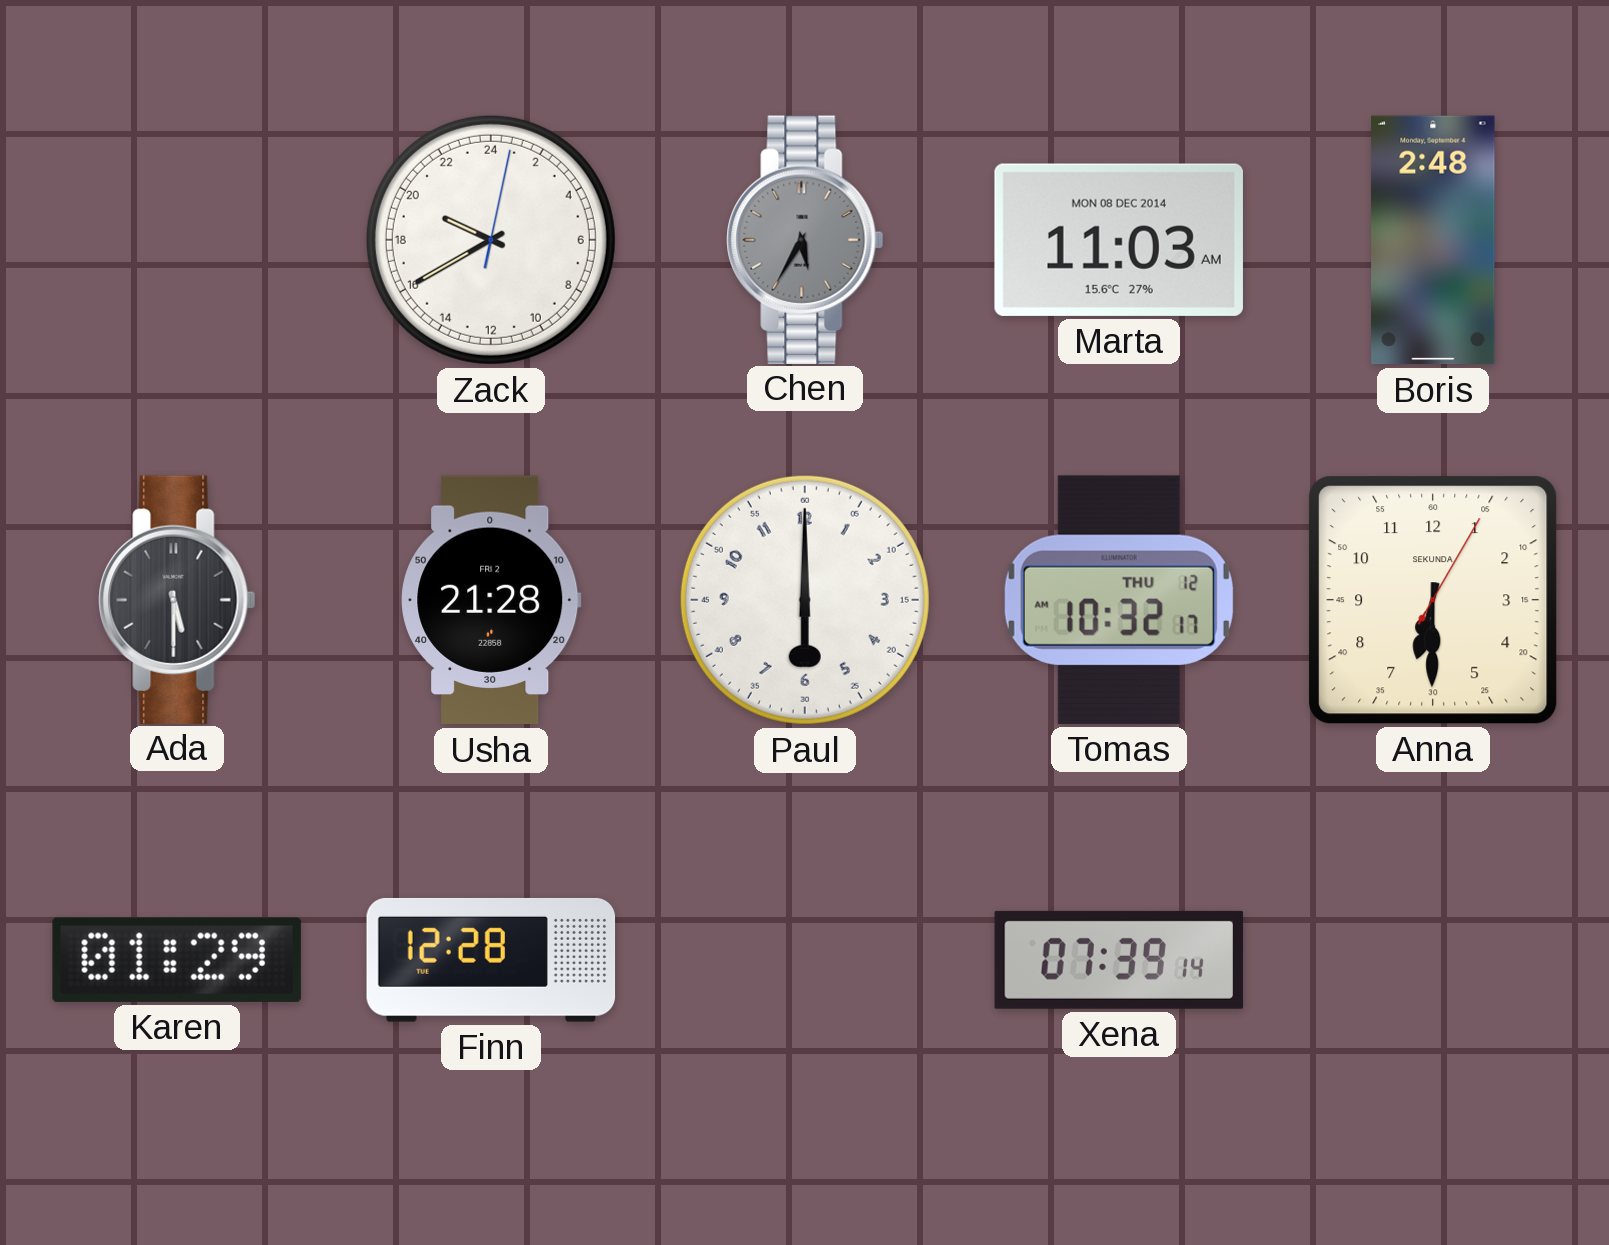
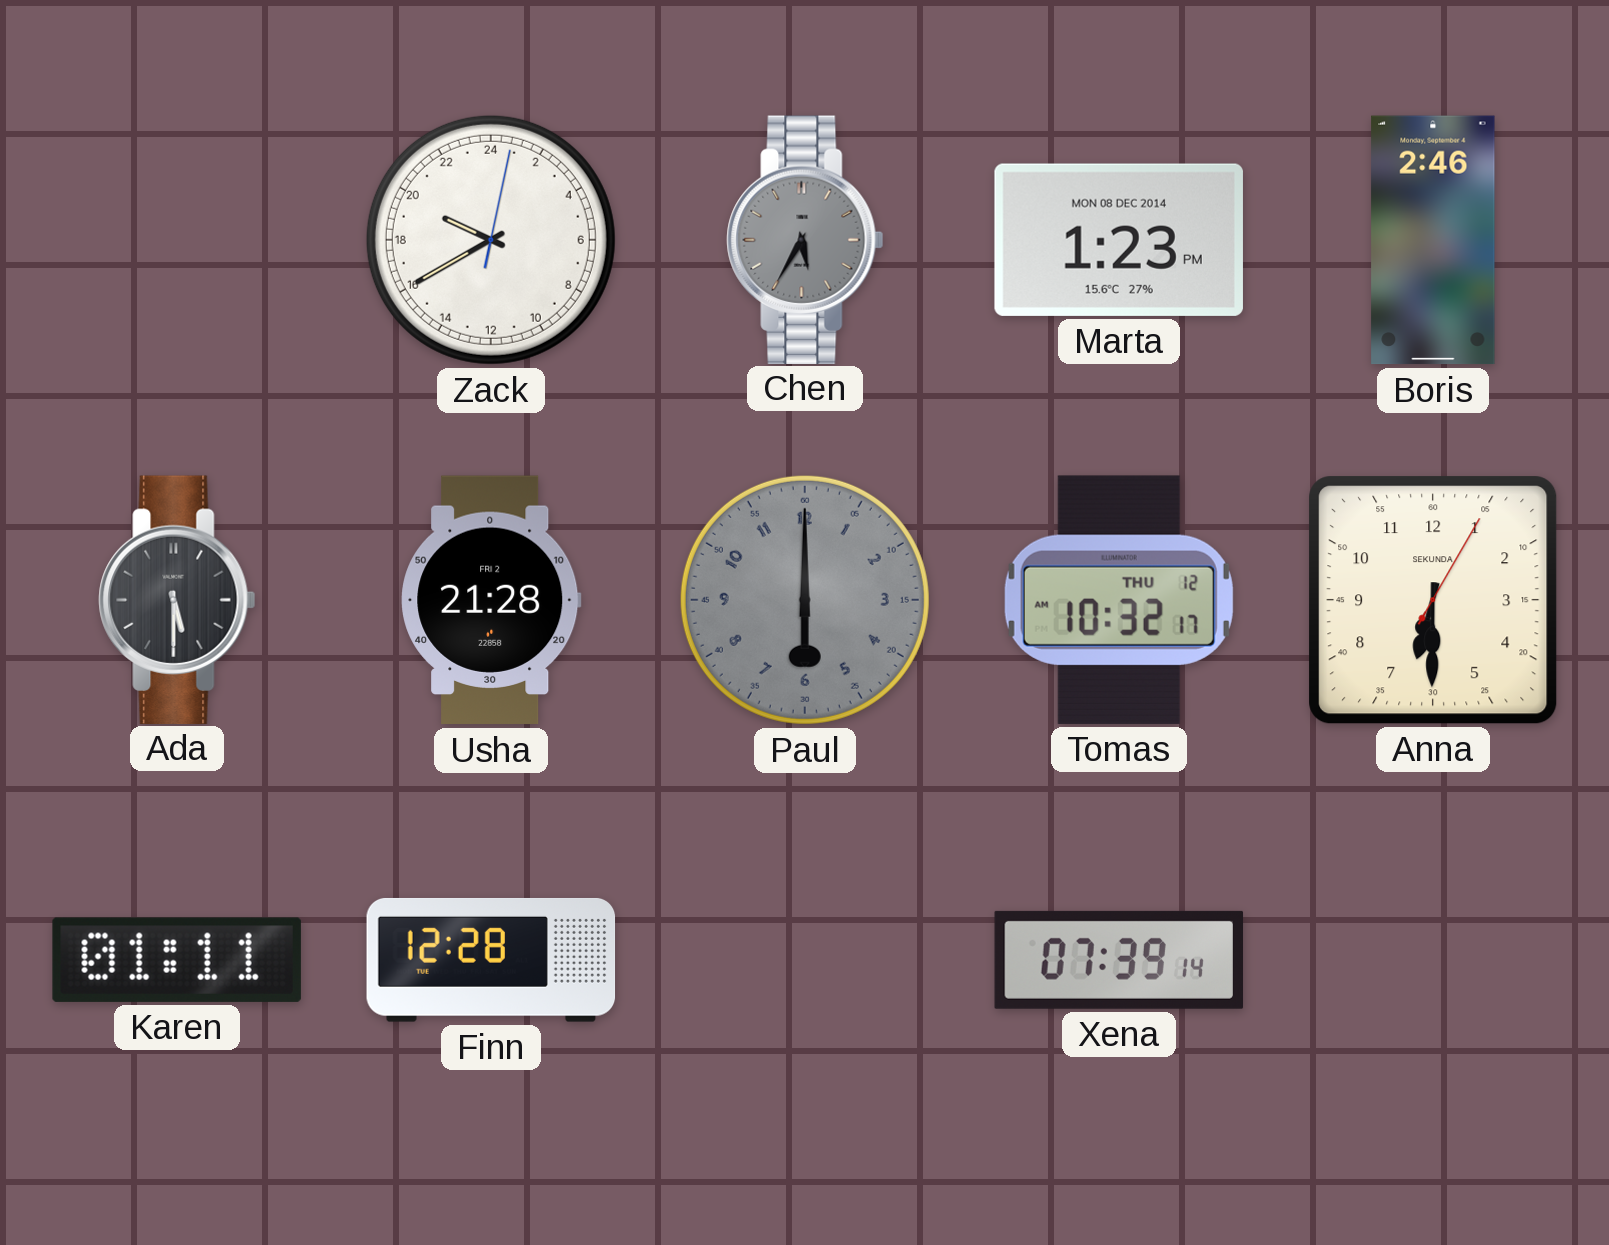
Marta: 11:03 -> 1:23
Boris: 2:48 -> 2:46
Paul dial: white -> grey
Karen: 01:29 -> 01:11
